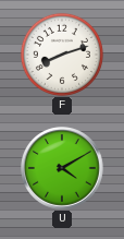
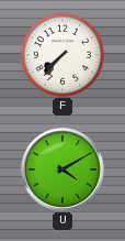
F: 8:12 -> 7:37
